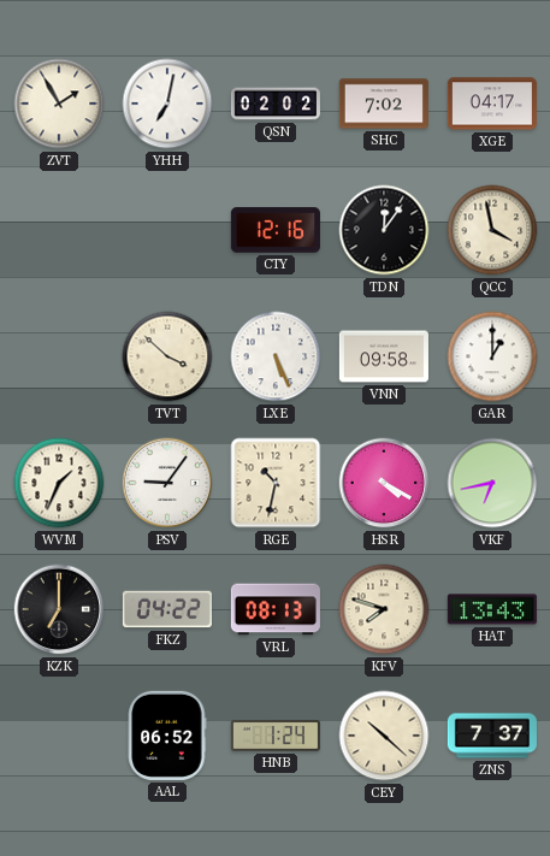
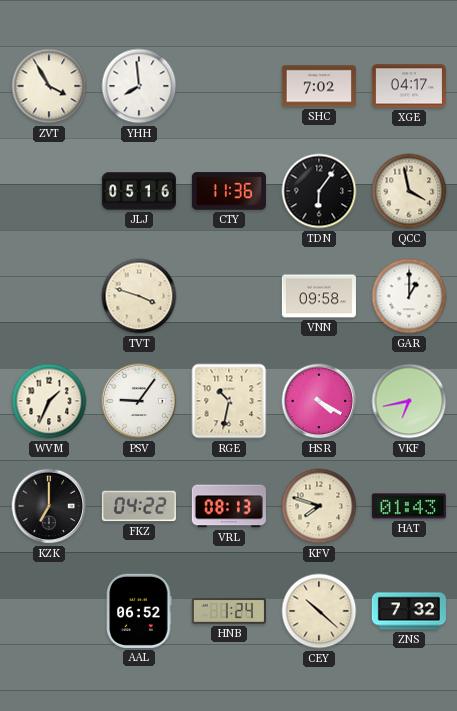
ZVT: 1:55 -> 3:55
YHH: 7:02 -> 7:59
QSN: 02:02 -> none
JLJ: none -> 05:16
CTY: 12:16 -> 11:36
TDN: 12:06 -> 6:06
TVT: 3:52 -> 3:48
LXE: 5:26 -> none
HAT: 13:43 -> 01:43
ZNS: 7:37 -> 7:32
